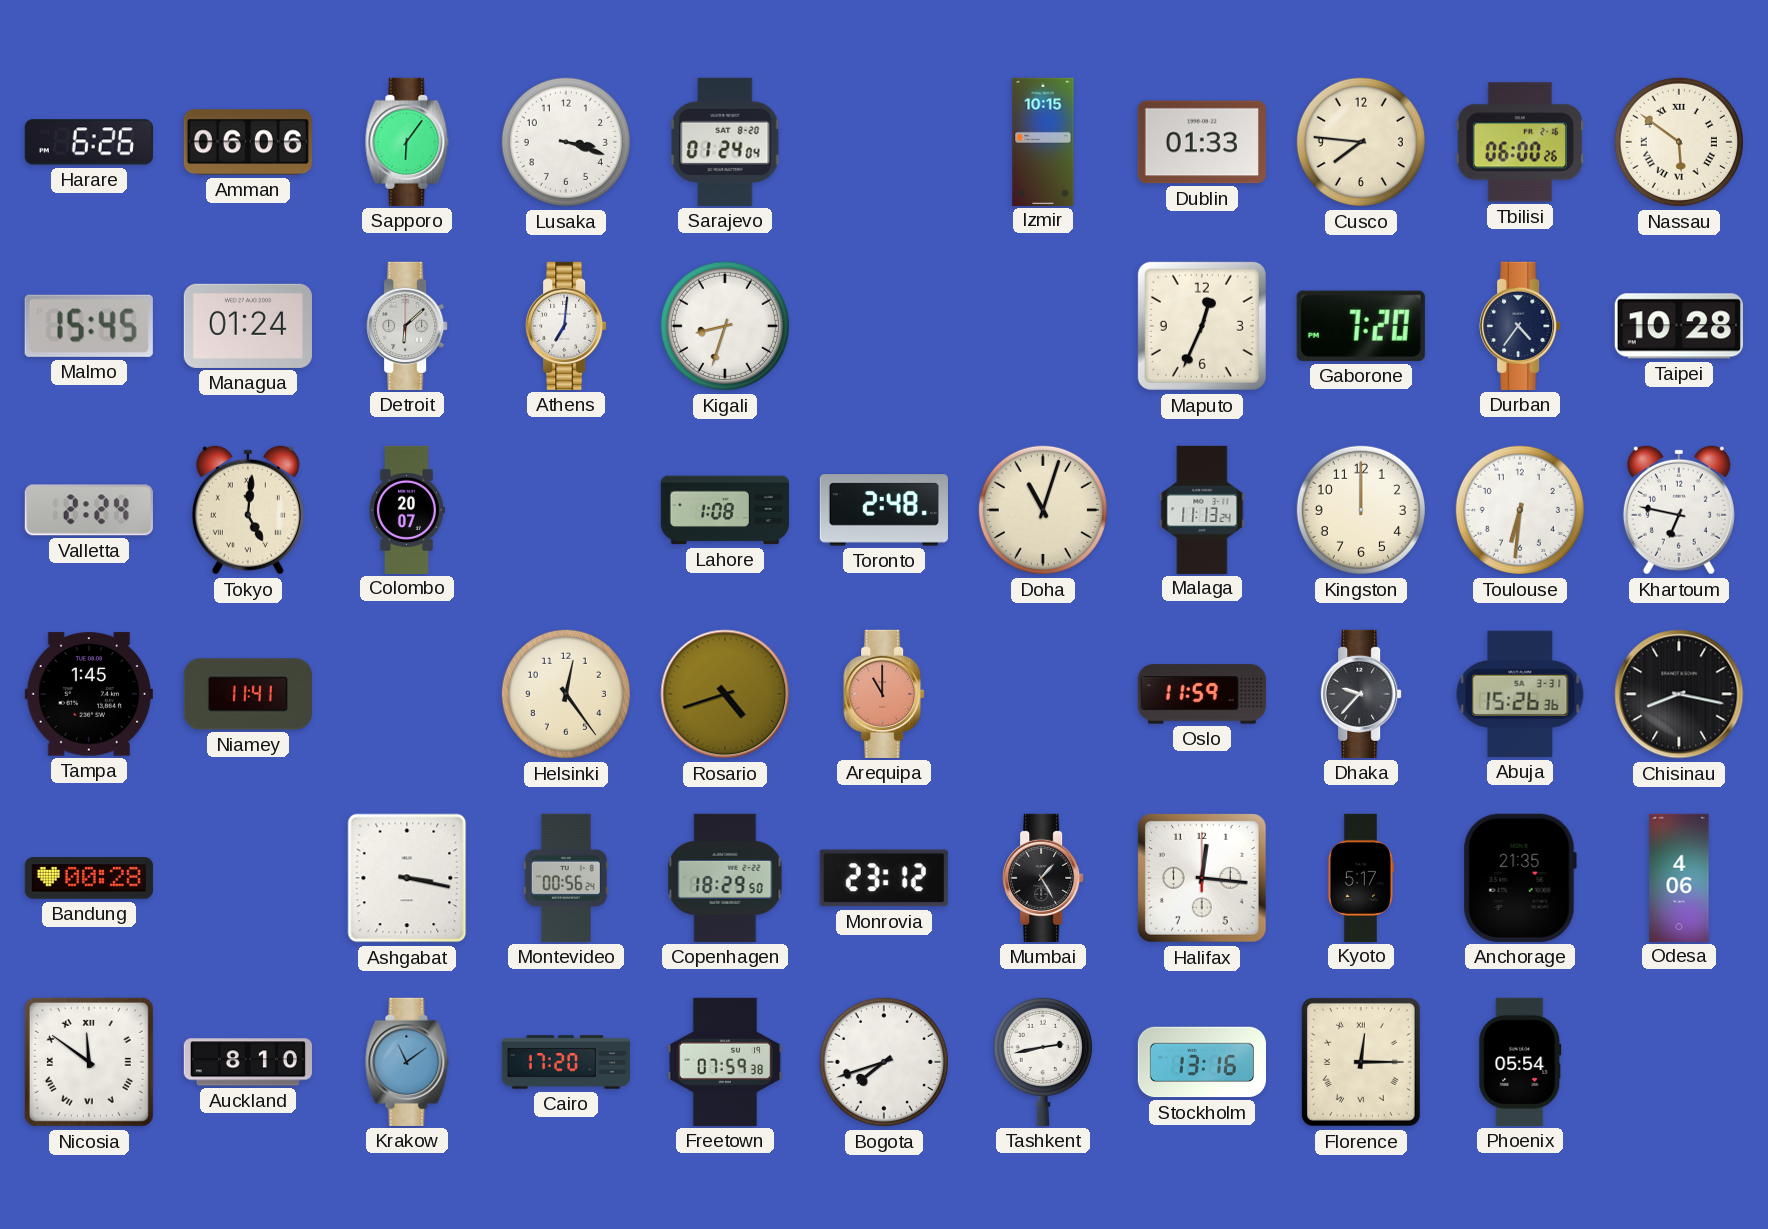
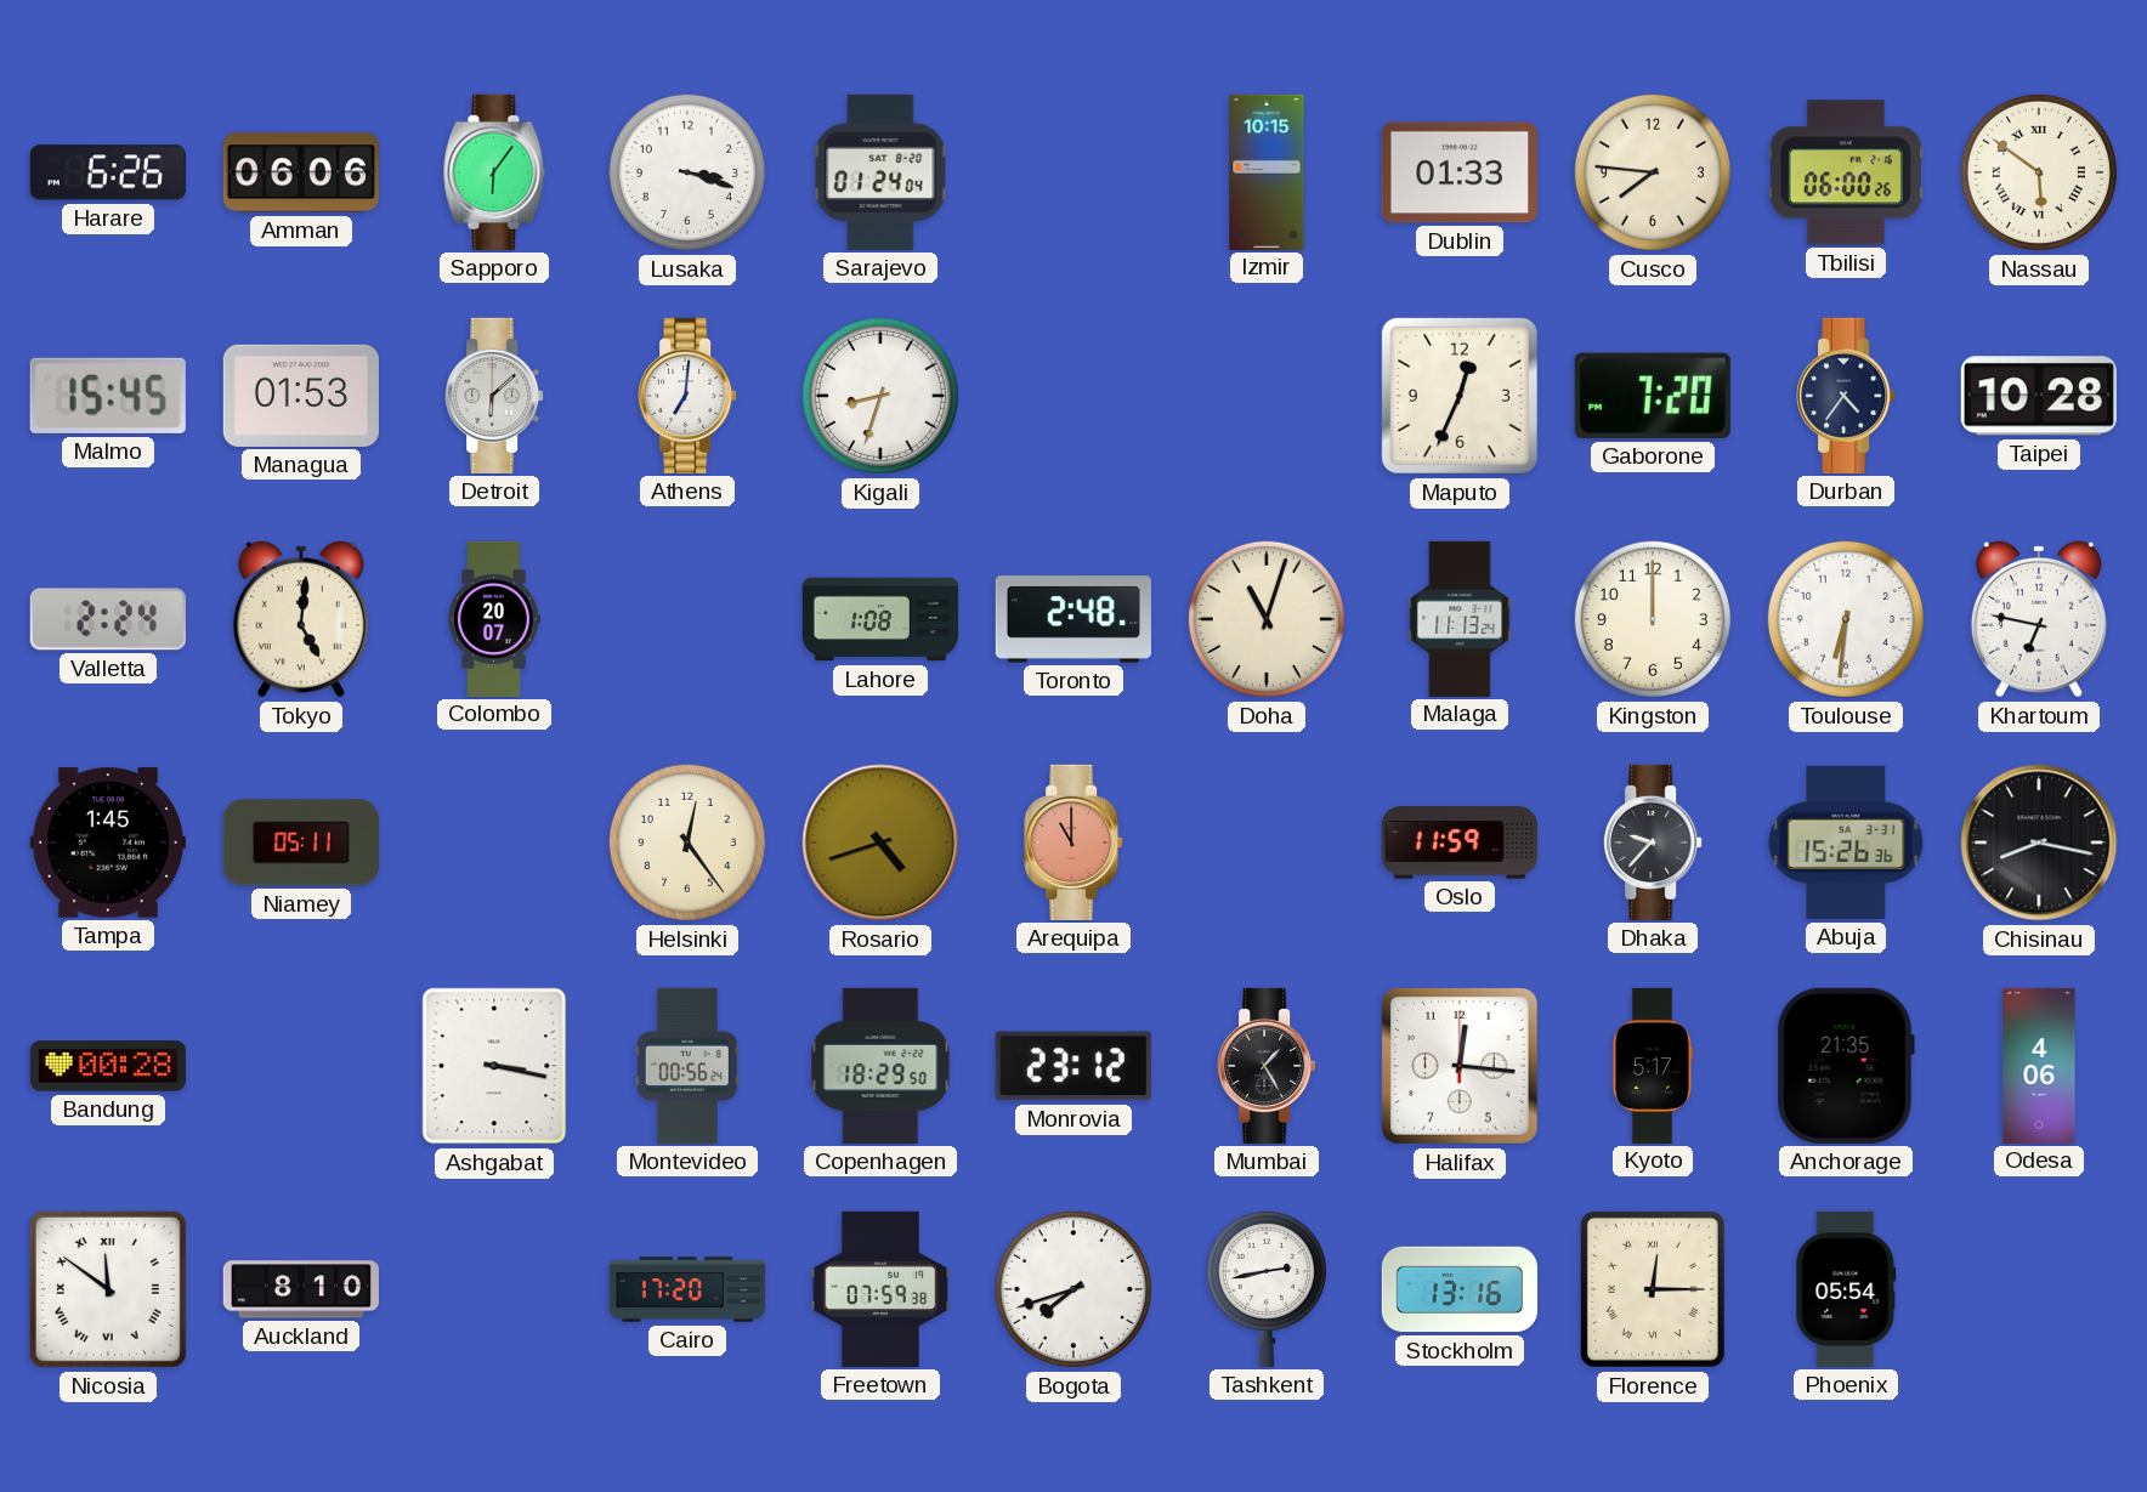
Managua: 01:24 -> 01:53
Niamey: 11:41 -> 05:11
Krakow: 11:09 -> none
